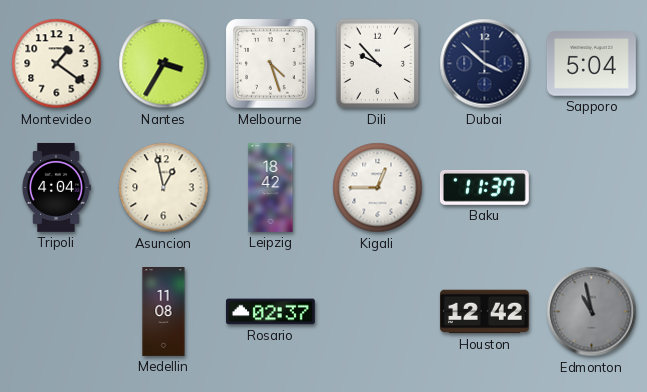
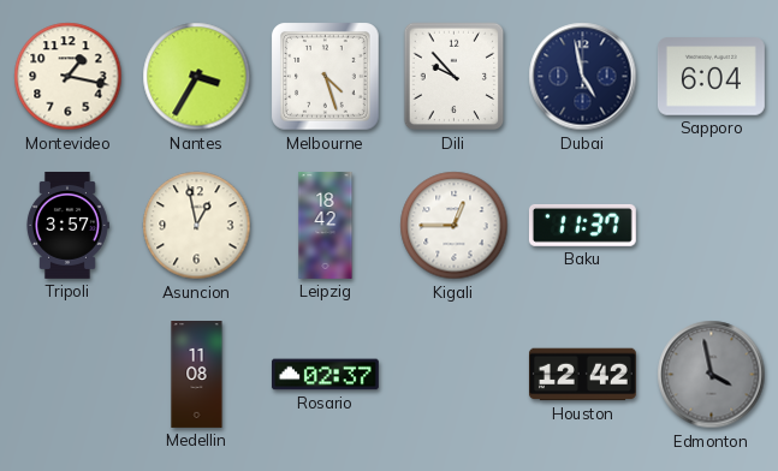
Montevideo: 1:21 -> 1:17
Dubai: 3:52 -> 4:58
Sapporo: 5:04 -> 6:04
Tripoli: 4:04 -> 3:57
Edmonton: 10:58 -> 3:58
